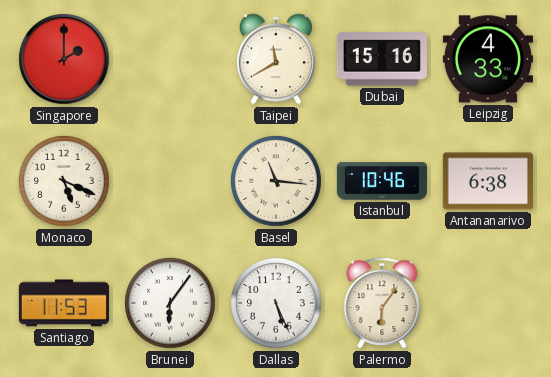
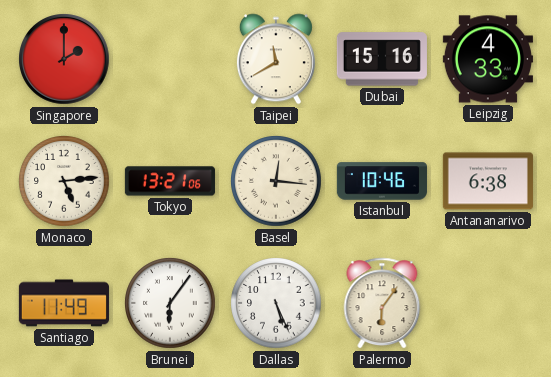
Monaco: 5:19 -> 5:14
Tokyo: none -> 13:21
Basel: 11:16 -> 12:16
Santiago: 11:53 -> 11:49
